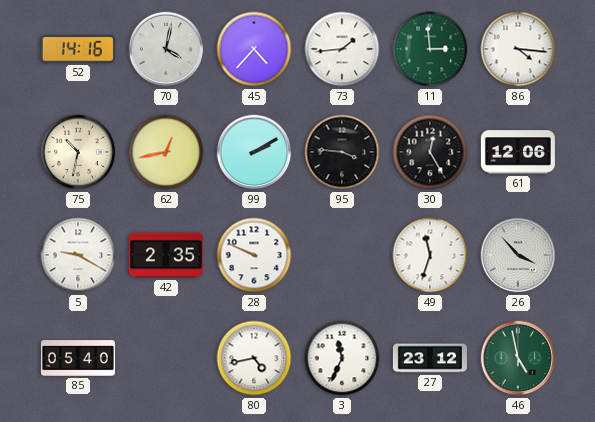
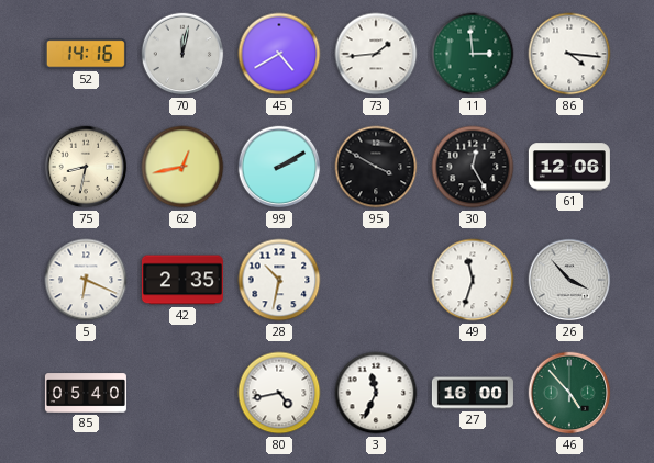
70: 4:02 -> 12:02
45: 4:37 -> 4:40
75: 10:32 -> 8:32
95: 3:46 -> 3:50
5: 9:20 -> 6:19
28: 9:49 -> 10:32
27: 23:12 -> 16:00
46: 4:58 -> 4:53
